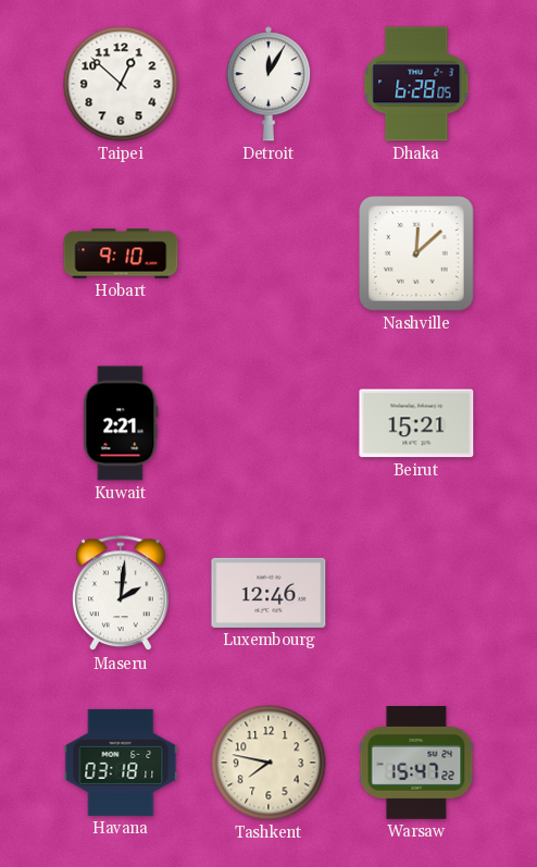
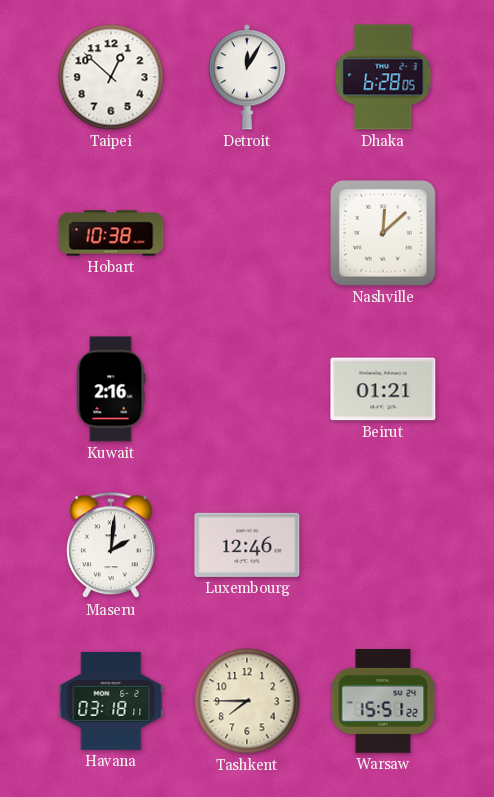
Hobart: 9:10 -> 10:38
Kuwait: 2:21 -> 2:16
Beirut: 15:21 -> 01:21
Tashkent: 7:47 -> 7:45
Warsaw: 15:47 -> 15:51
